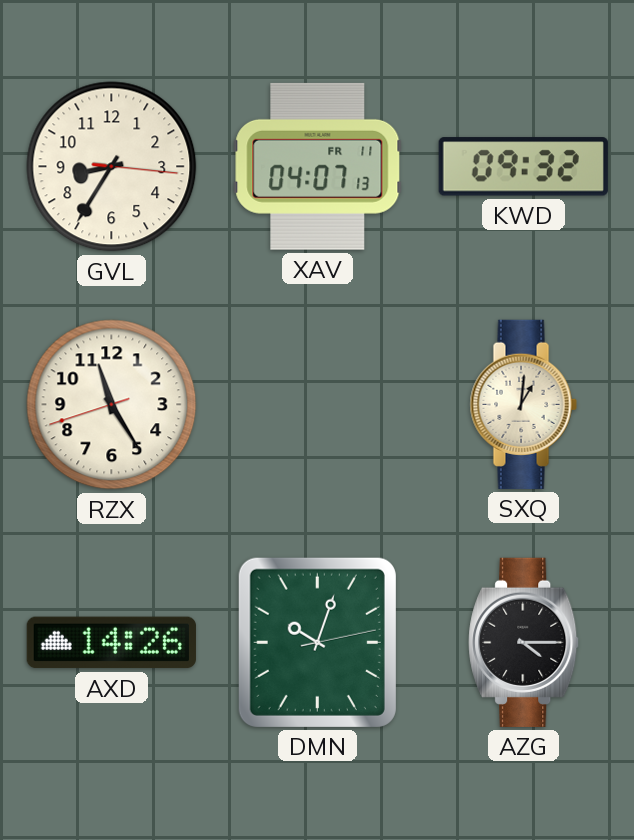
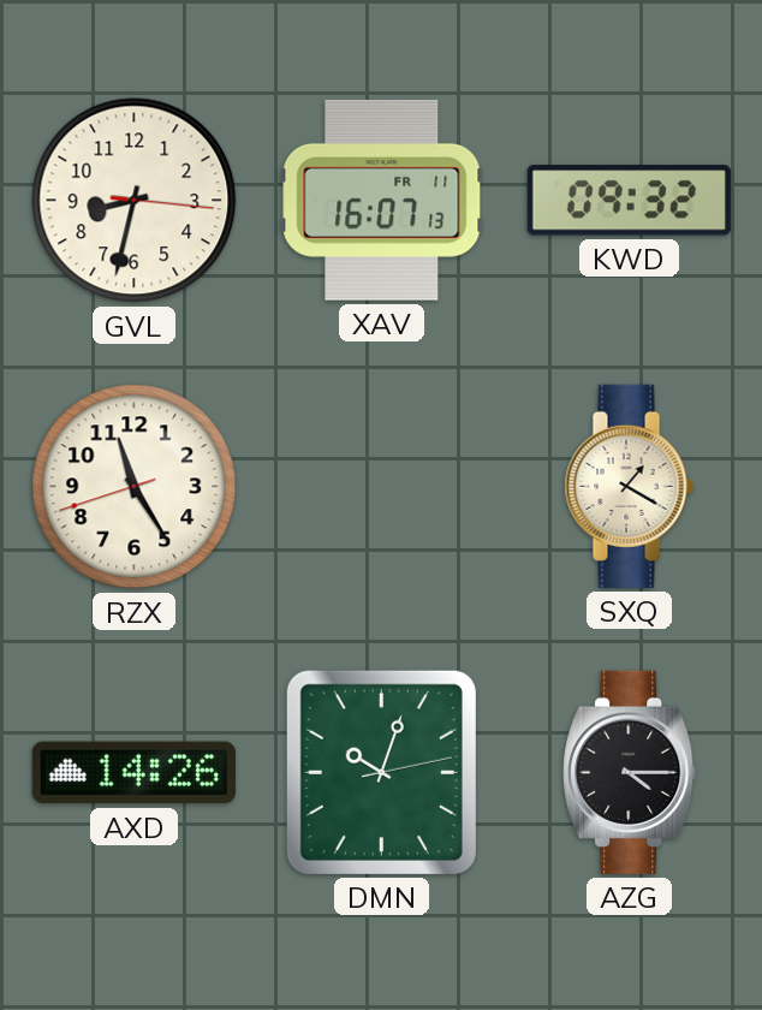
GVL: 8:35 -> 8:32
XAV: 04:07 -> 16:07
SXQ: 1:01 -> 1:20
